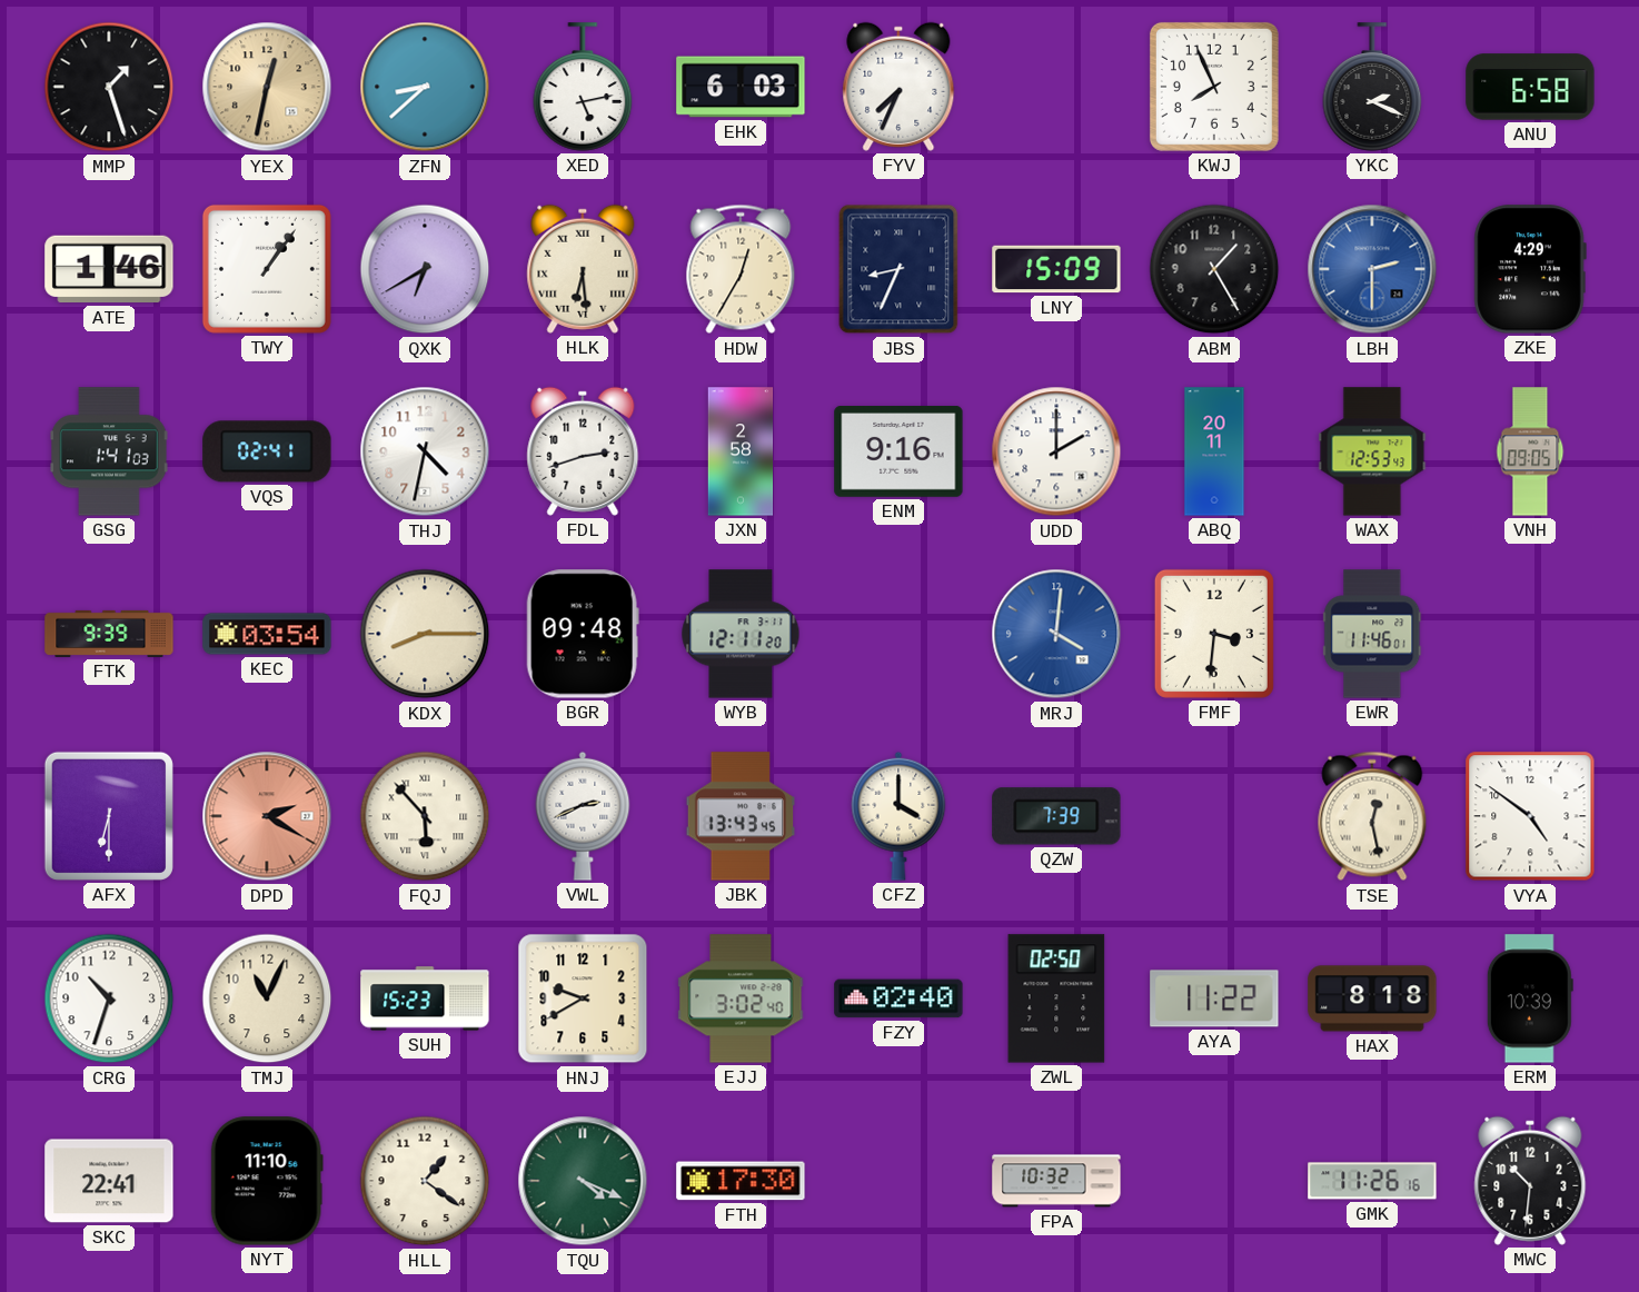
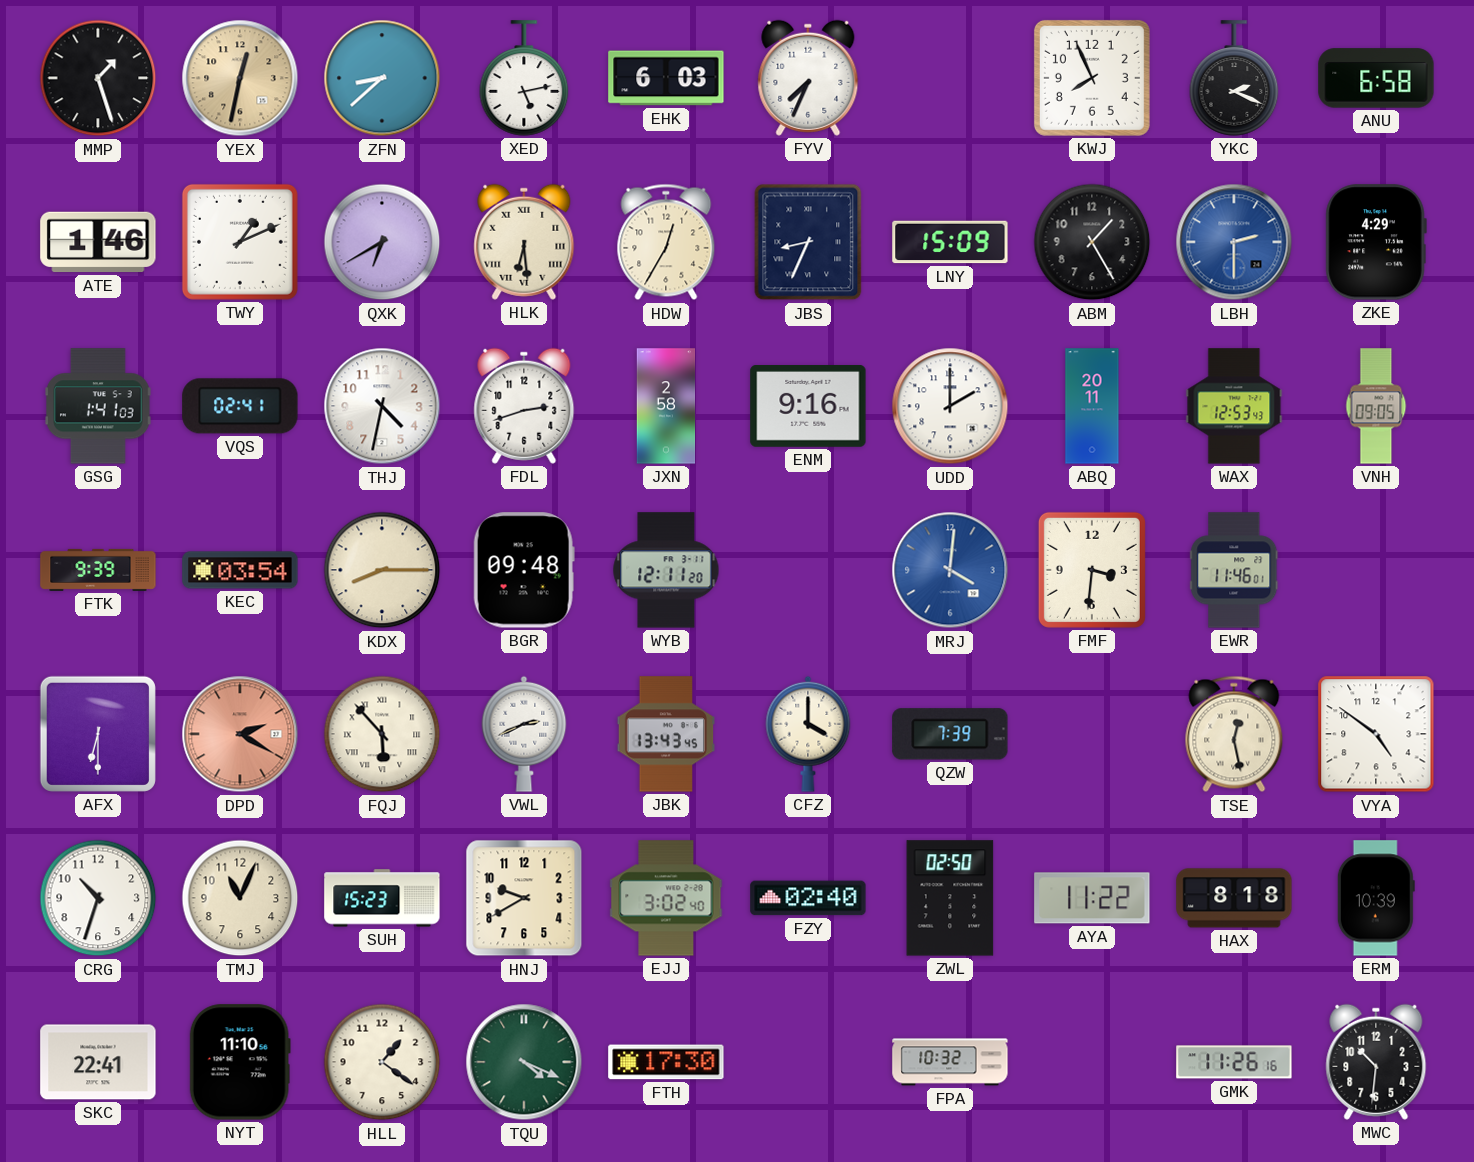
TWY: 1:06 -> 1:11
